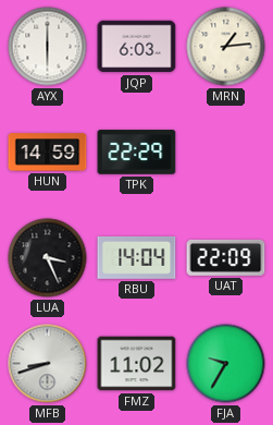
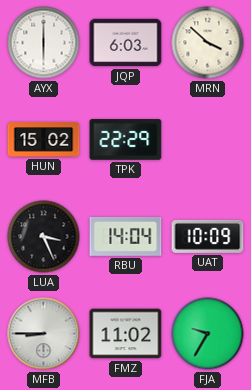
MRN: 1:14 -> 3:52
HUN: 14:59 -> 15:02
UAT: 22:09 -> 10:09
MFB: 8:42 -> 8:45
